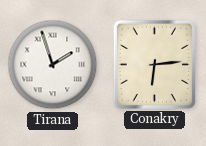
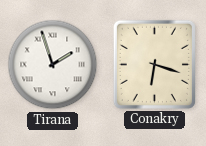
Conakry: 6:14 -> 6:18
